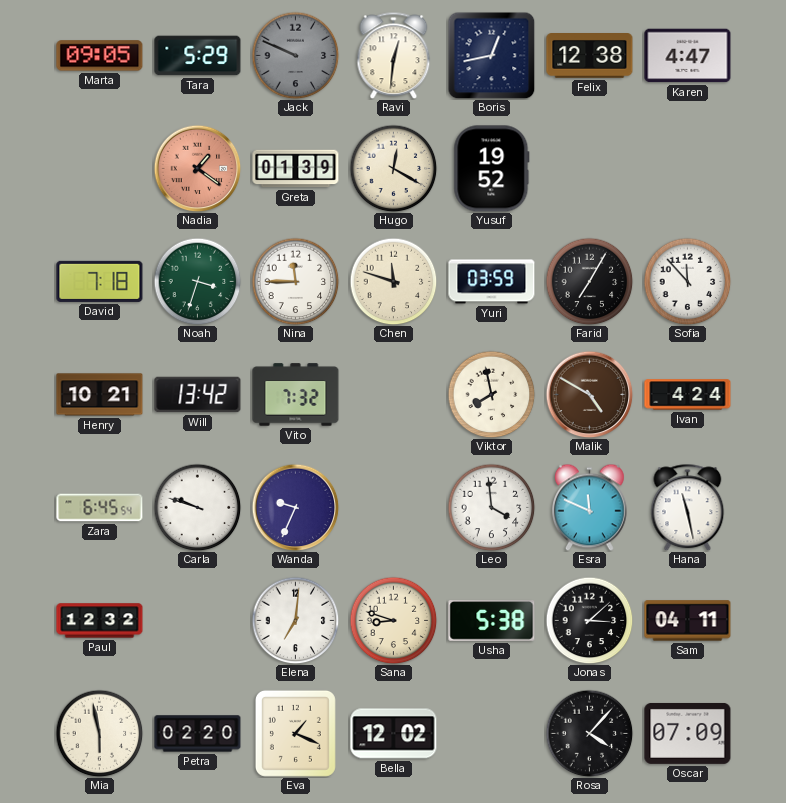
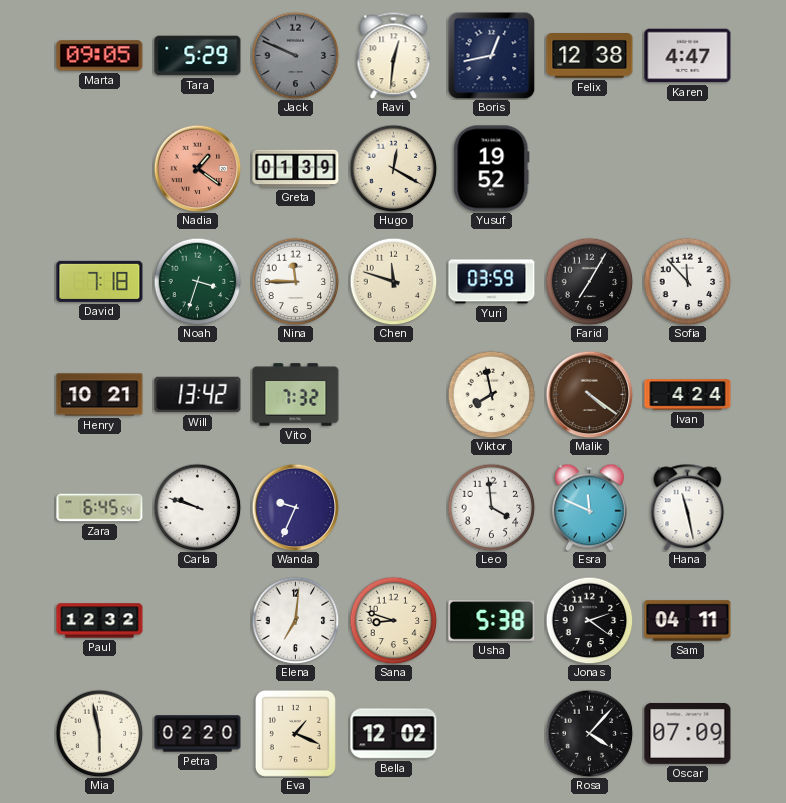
Malik: 4:50 -> 4:21
Jonas: 3:08 -> 2:21
